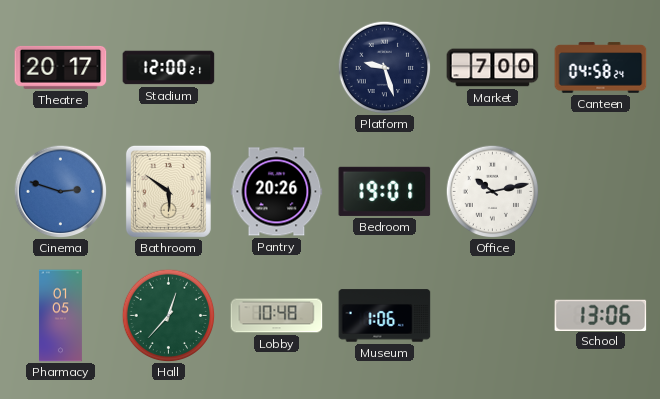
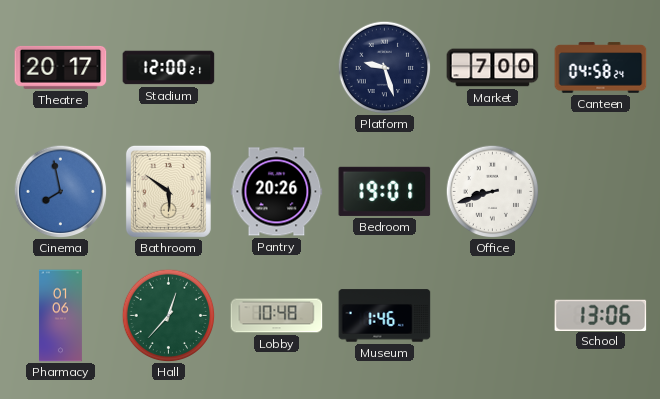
Cinema: 2:48 -> 7:58
Office: 10:13 -> 8:42
Pharmacy: 01:05 -> 01:06
Museum: 1:06 -> 1:46
